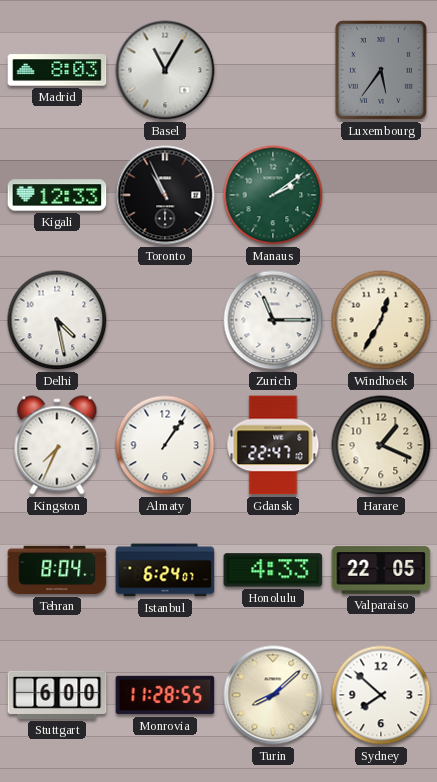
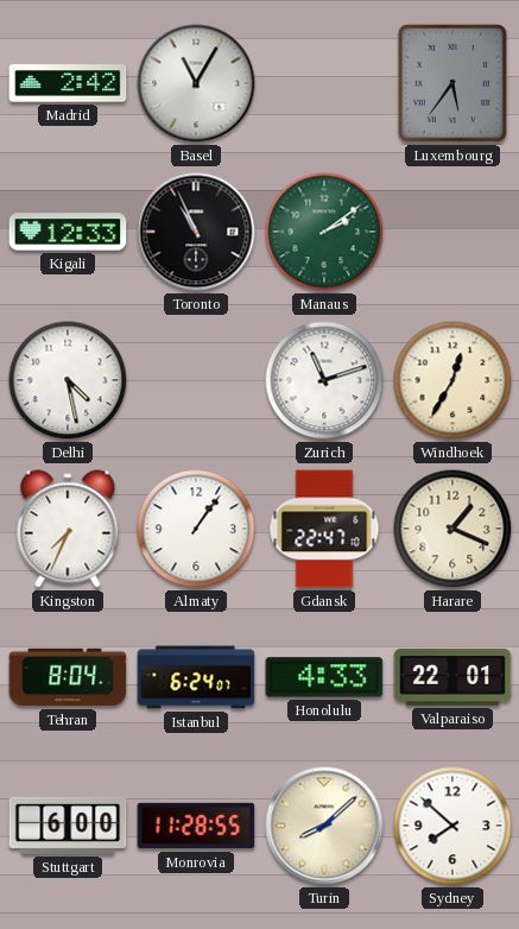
Madrid: 8:03 -> 2:42
Zurich: 11:15 -> 11:12
Valparaiso: 22:05 -> 22:01
